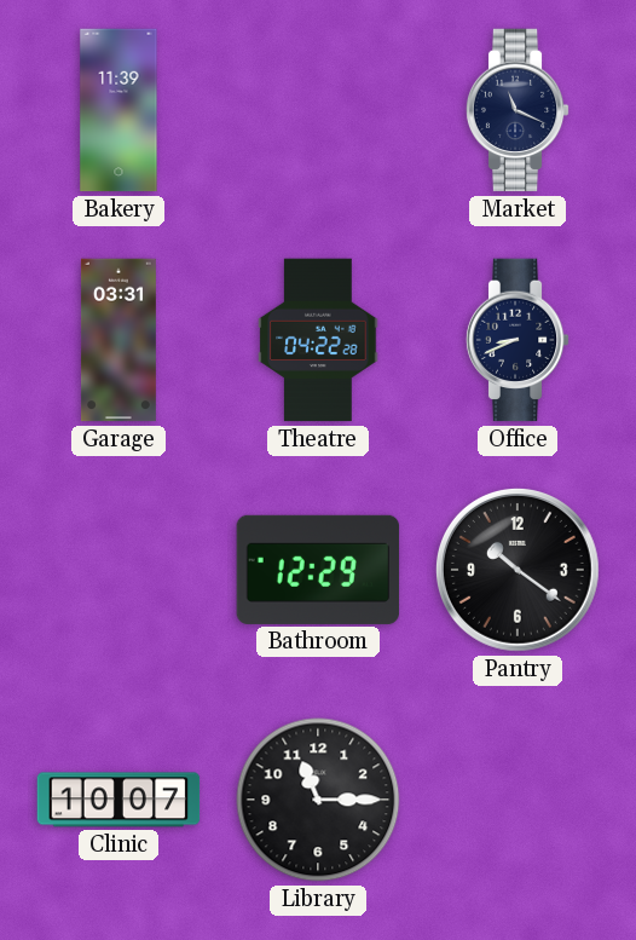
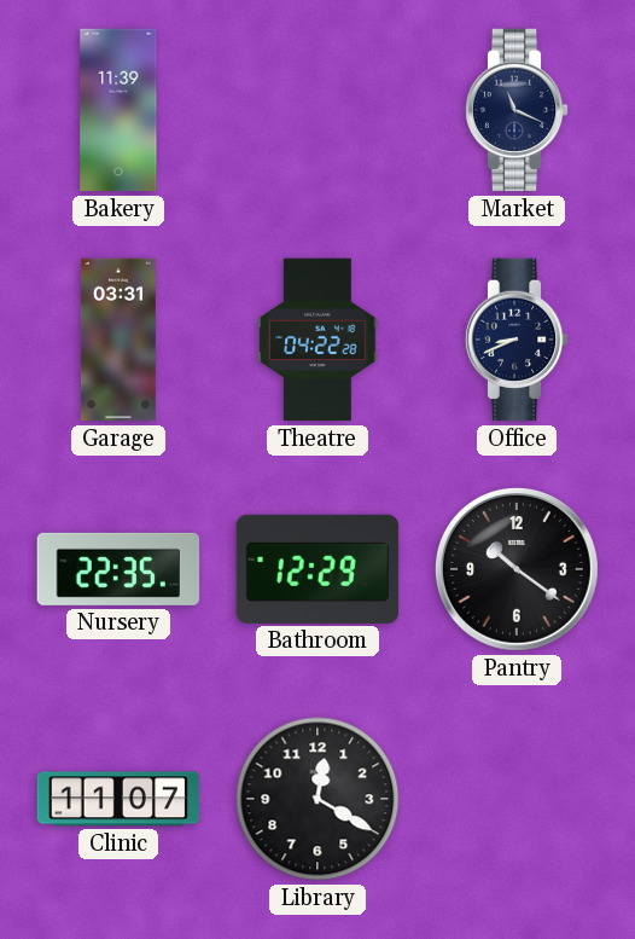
Nursery: none -> 22:35
Clinic: 10:07 -> 11:07
Library: 11:15 -> 12:20
